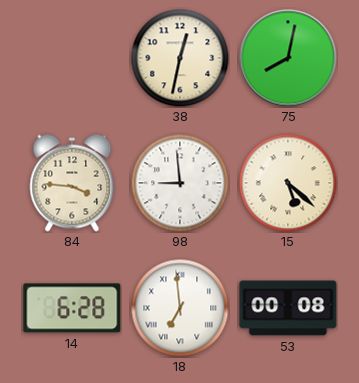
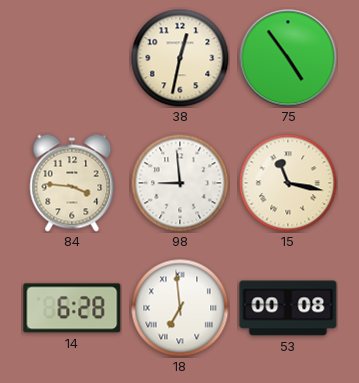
75: 8:02 -> 4:54
15: 5:22 -> 11:17
